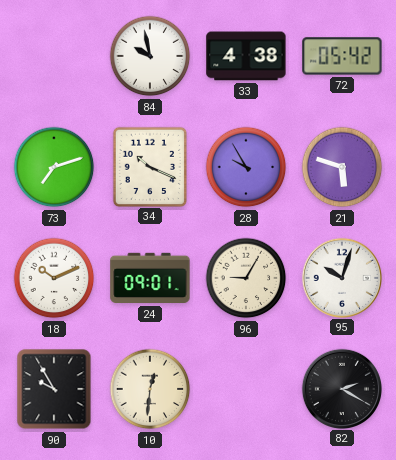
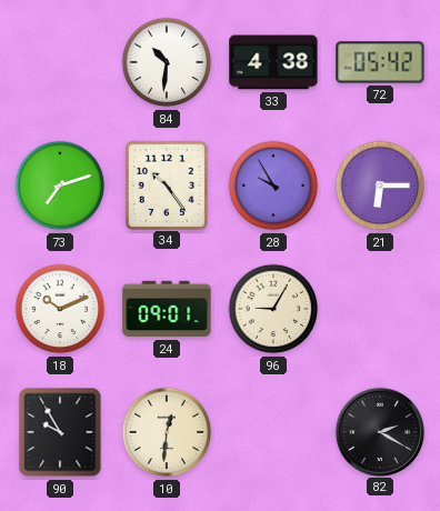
84: 9:58 -> 10:31
34: 10:19 -> 10:24
21: 5:48 -> 6:15
95: 10:03 -> none
